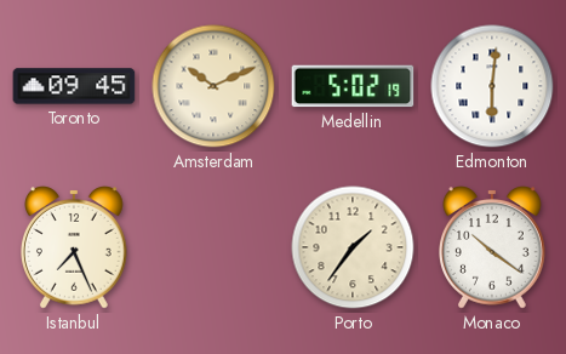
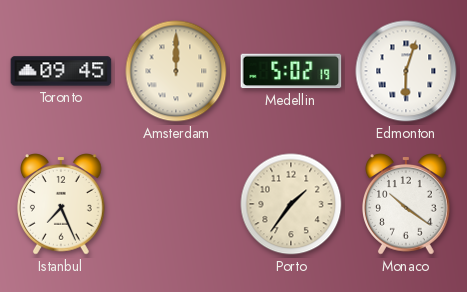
Amsterdam: 10:11 -> 12:00
Edmonton: 6:01 -> 6:03
